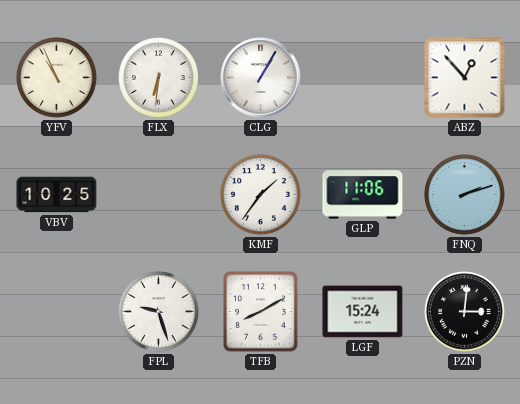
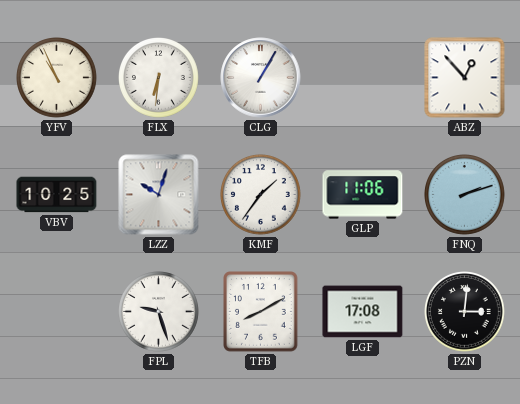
LZZ: none -> 10:03
LGF: 15:24 -> 17:08
